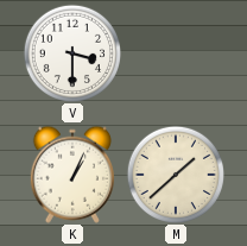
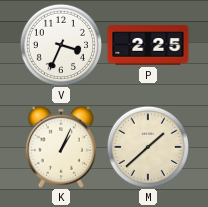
V: 3:30 -> 3:34
P: none -> 2:25
